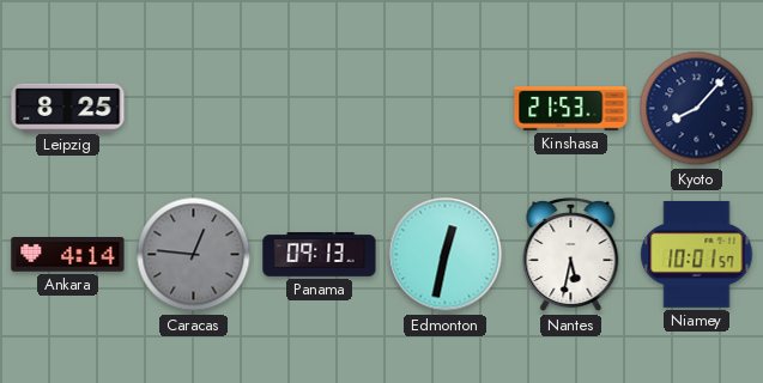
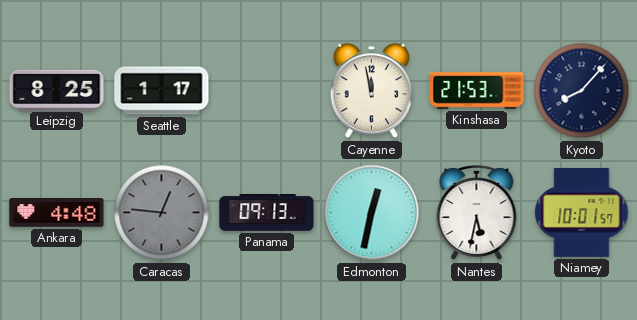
Seattle: none -> 1:17
Cayenne: none -> 11:58
Ankara: 4:14 -> 4:48
